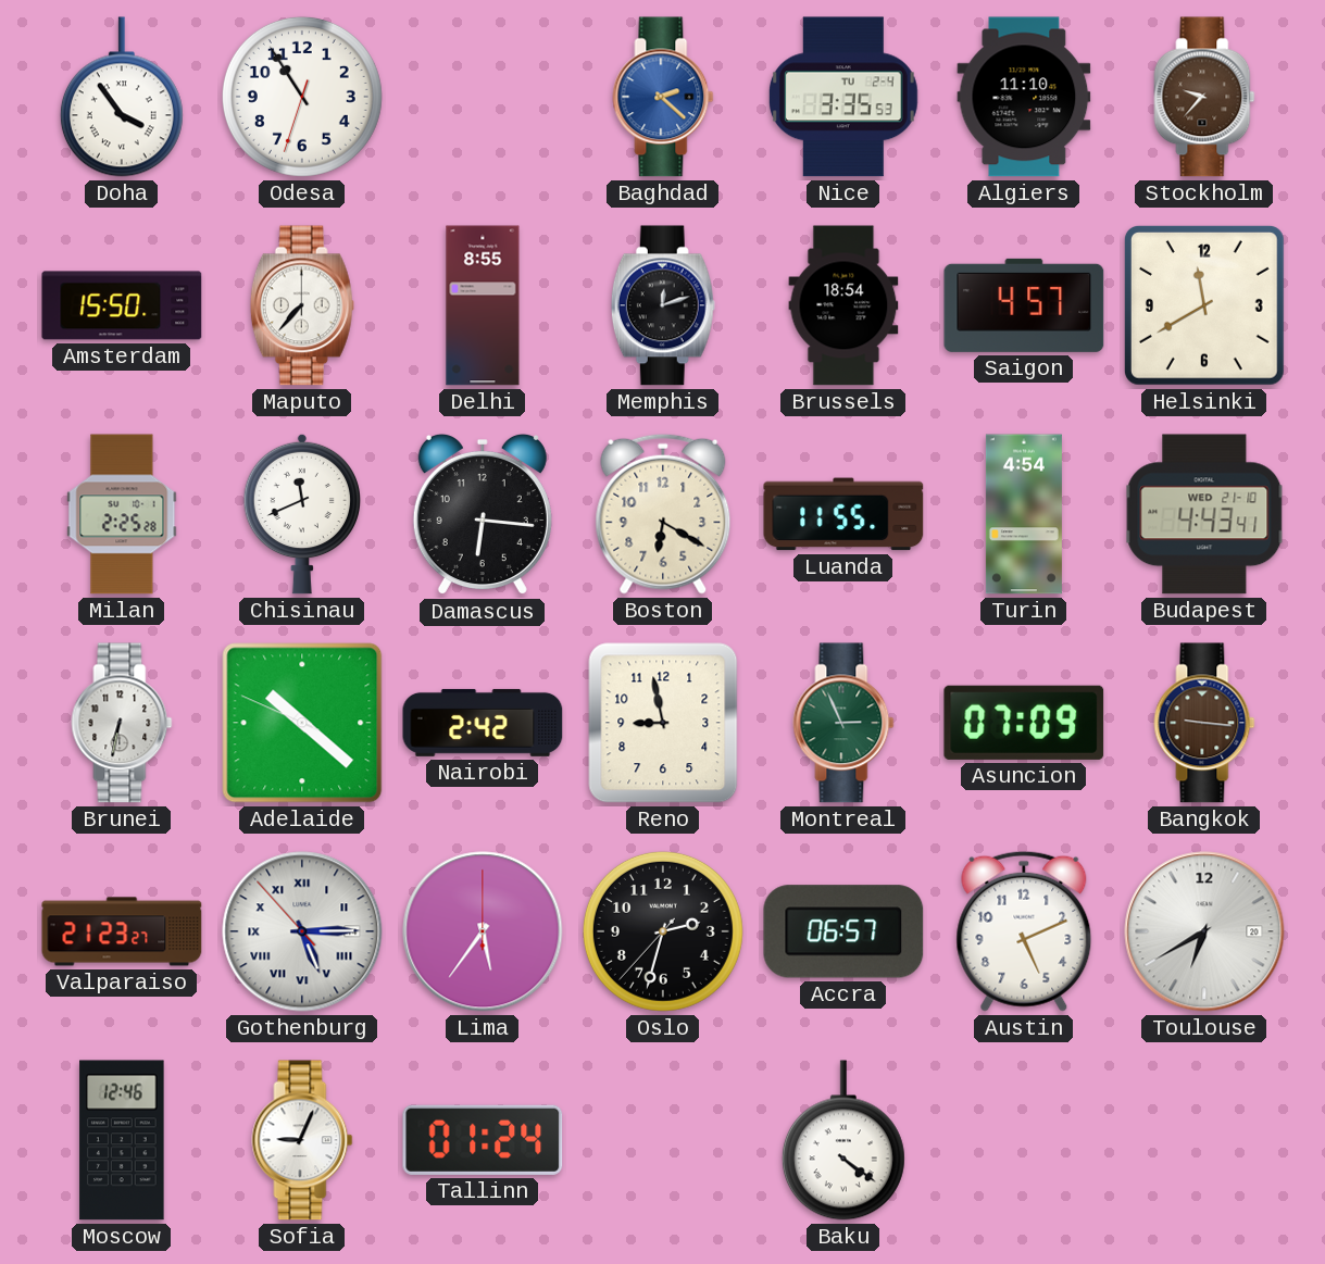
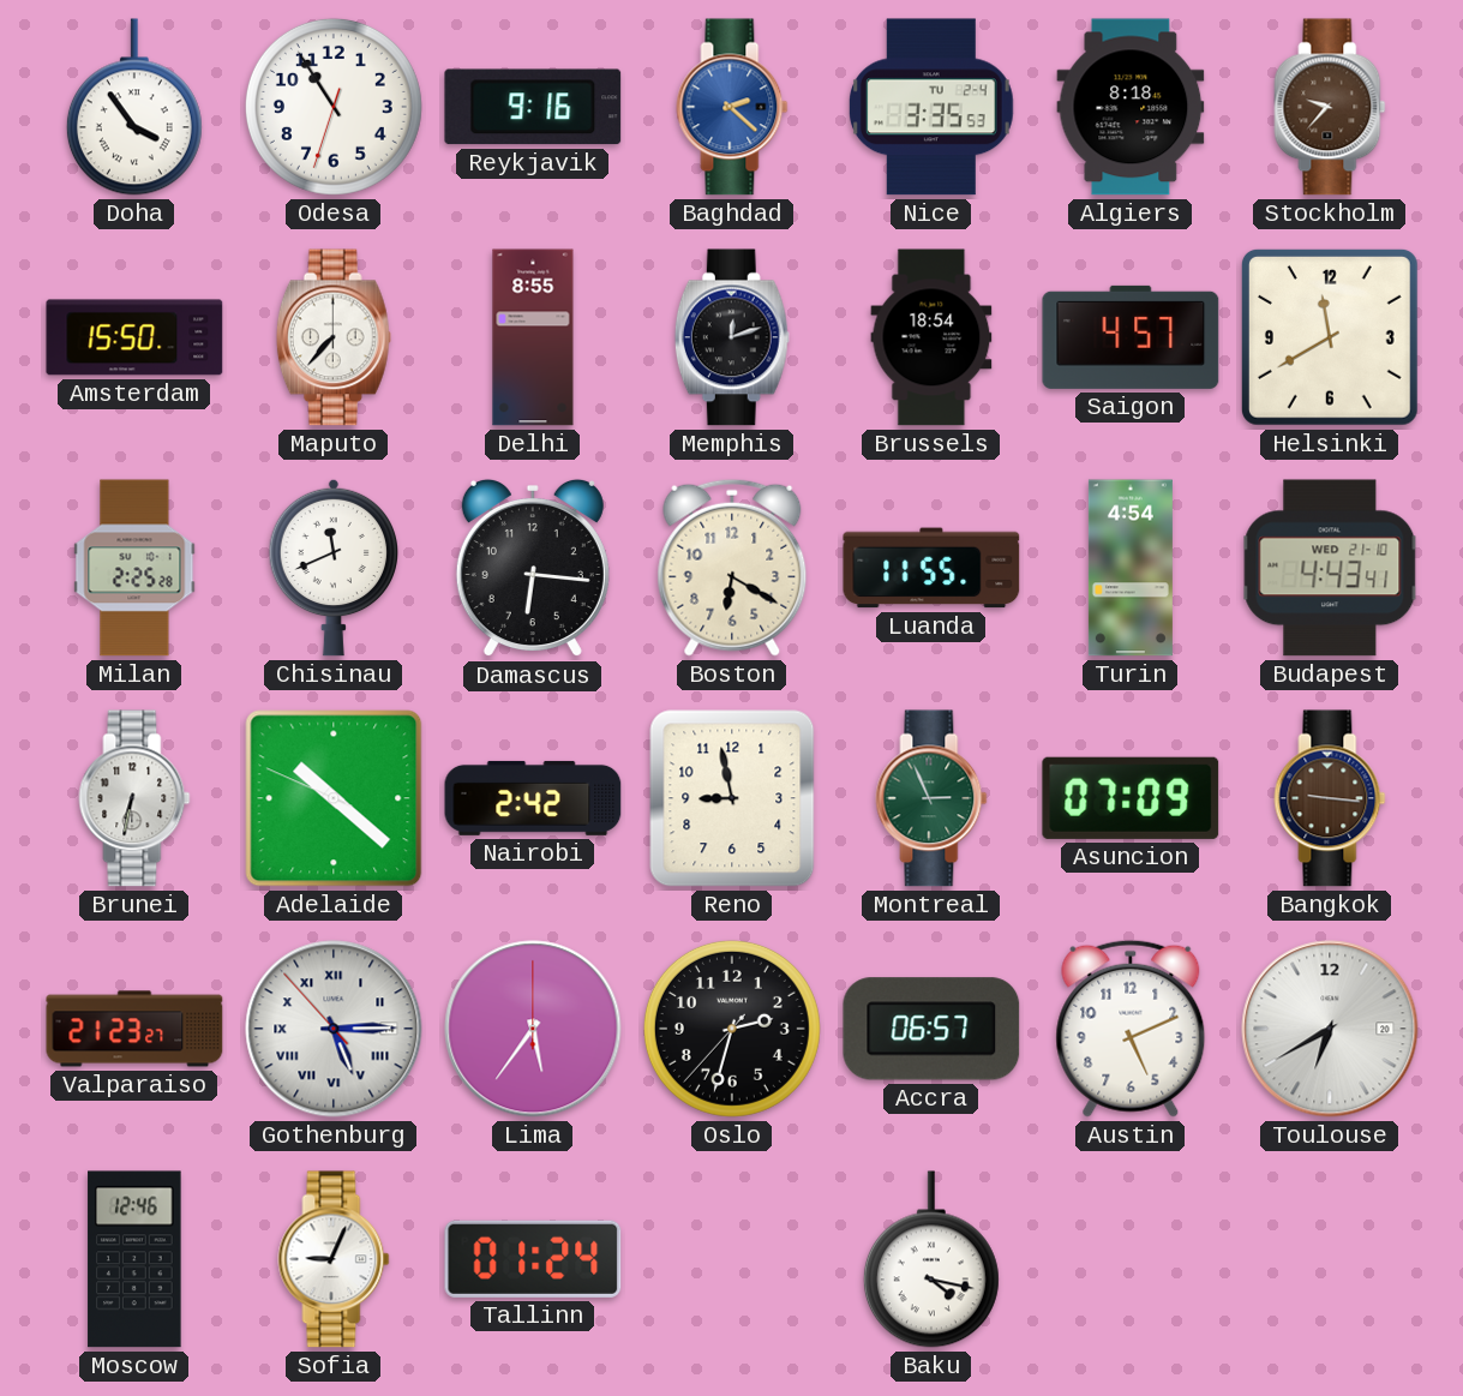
Reykjavik: none -> 9:16
Algiers: 11:10 -> 8:18
Baku: 4:21 -> 4:17
